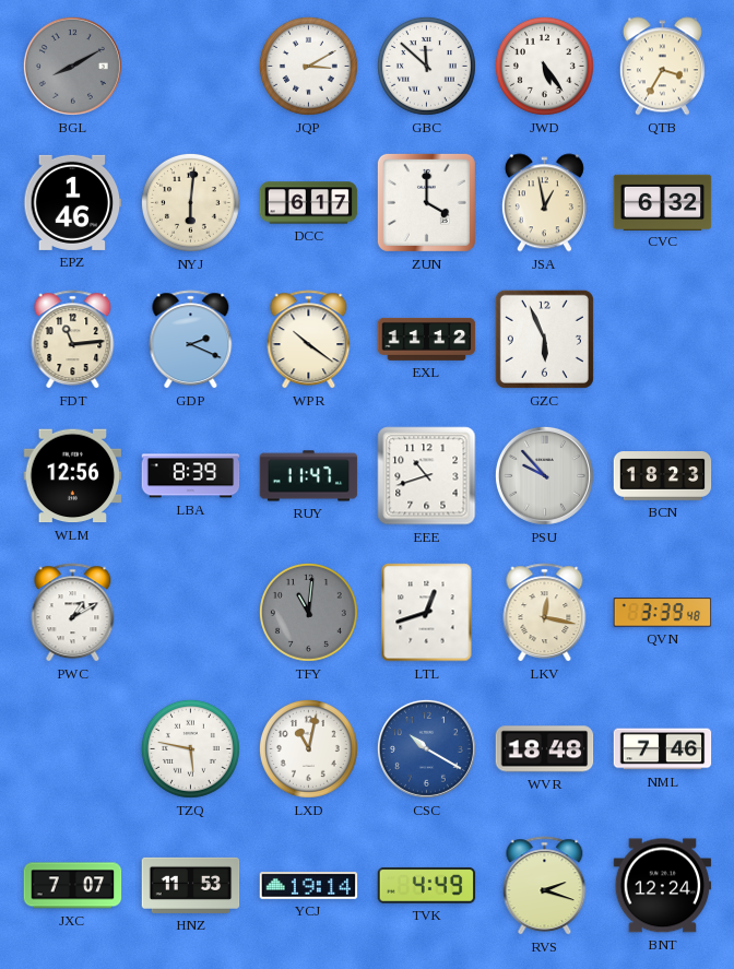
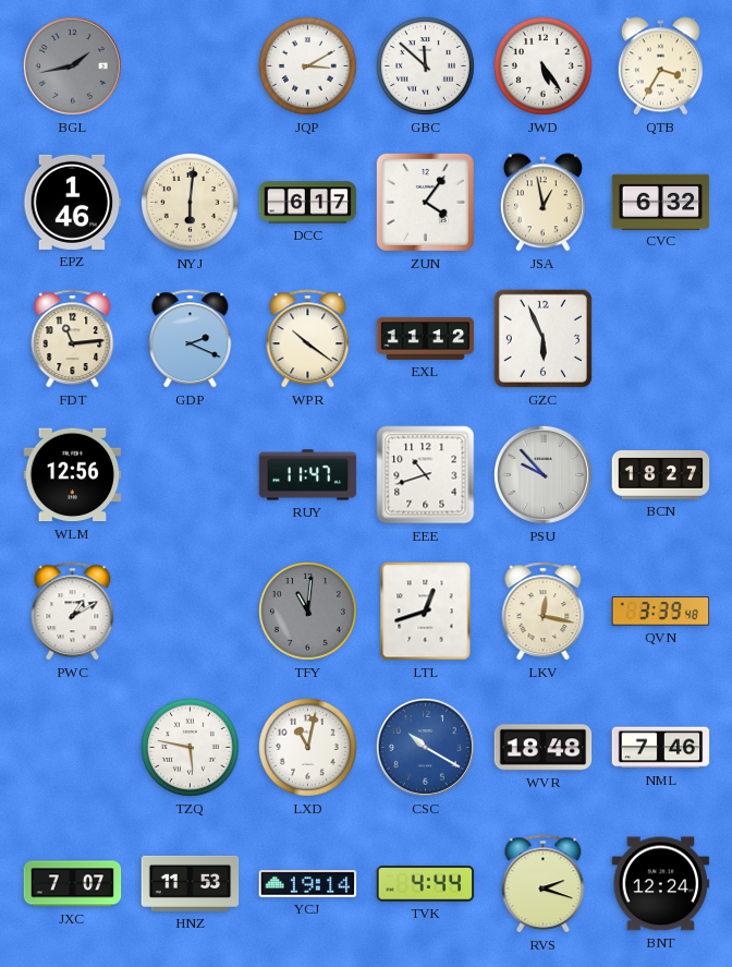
BGL: 8:10 -> 1:43
ZUN: 4:00 -> 4:06
LBA: 8:39 -> none
BCN: 18:23 -> 18:27
TVK: 4:49 -> 4:44
